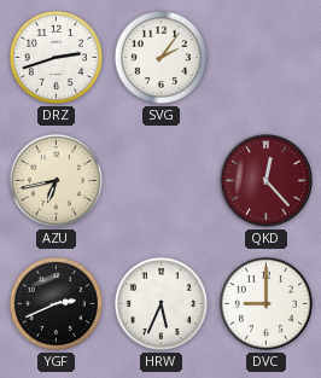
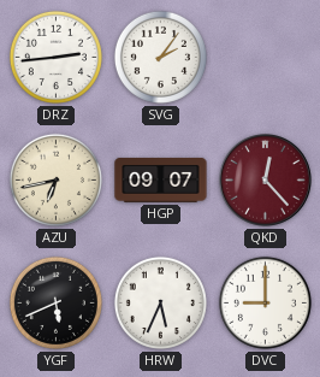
DRZ: 2:42 -> 2:44
HGP: none -> 09:07
YGF: 2:41 -> 5:41
